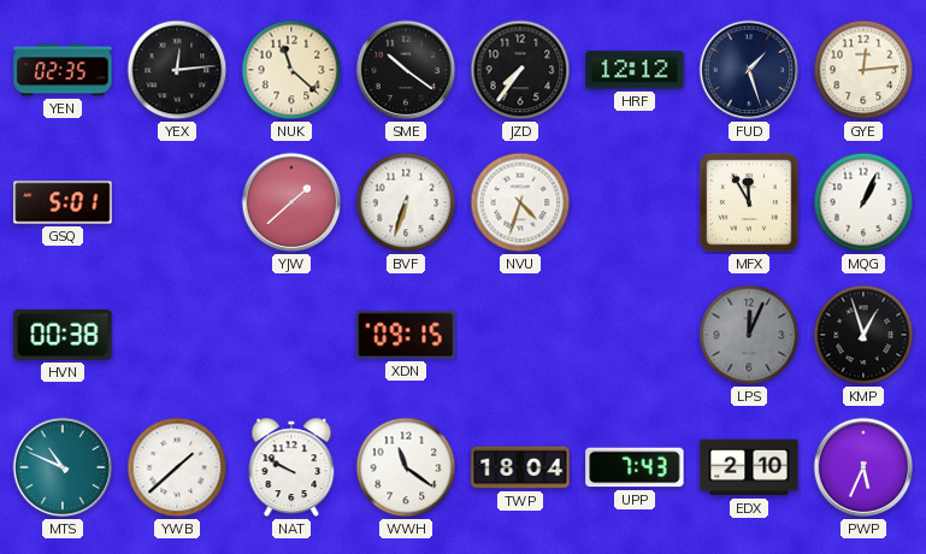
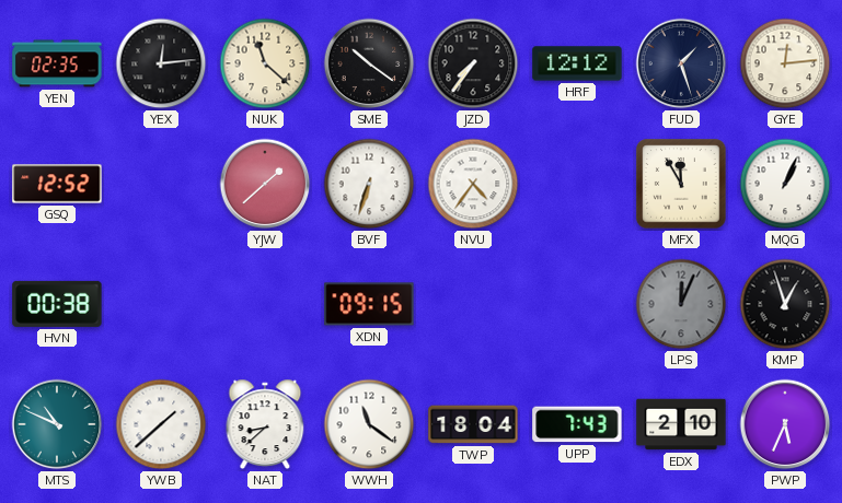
GSQ: 5:01 -> 12:52
NVU: 4:33 -> 4:36
NAT: 9:50 -> 8:38
